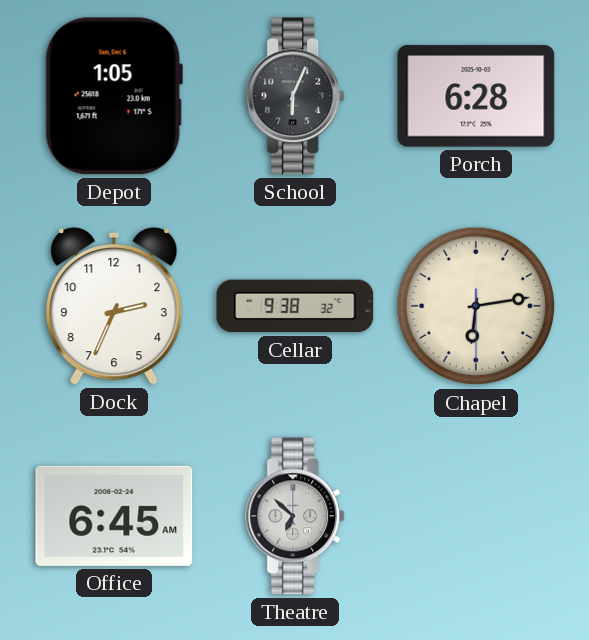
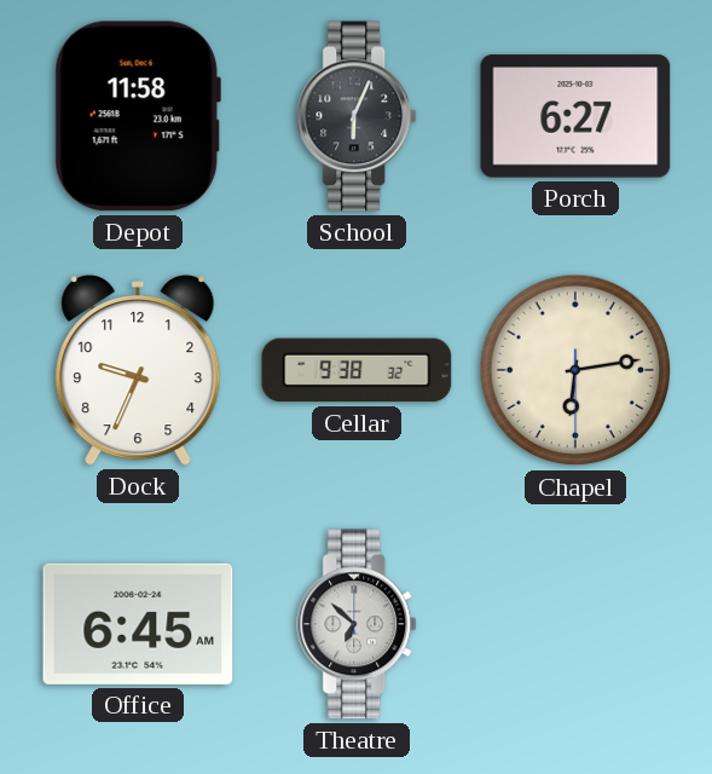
Depot: 1:05 -> 11:58
Porch: 6:28 -> 6:27
Dock: 2:34 -> 9:34
